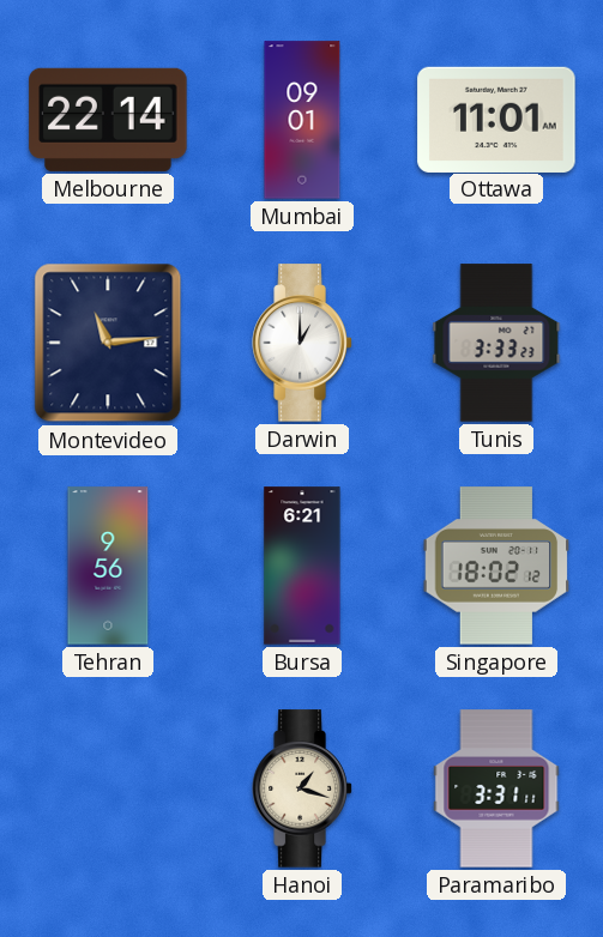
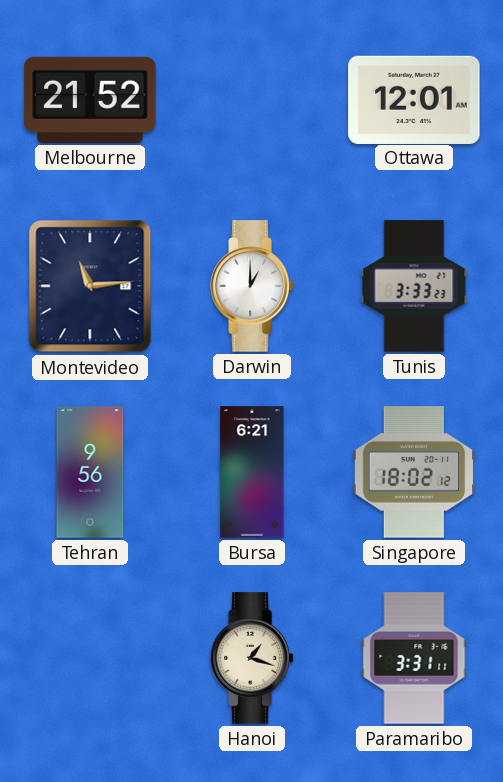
Melbourne: 22:14 -> 21:52
Mumbai: 09:01 -> none
Ottawa: 11:01 -> 12:01
